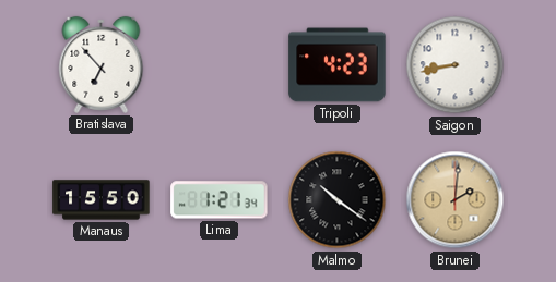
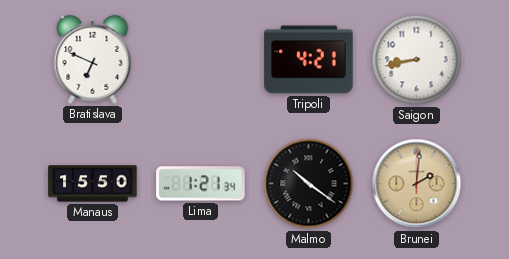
Bratislava: 6:53 -> 6:49
Tripoli: 4:23 -> 4:21
